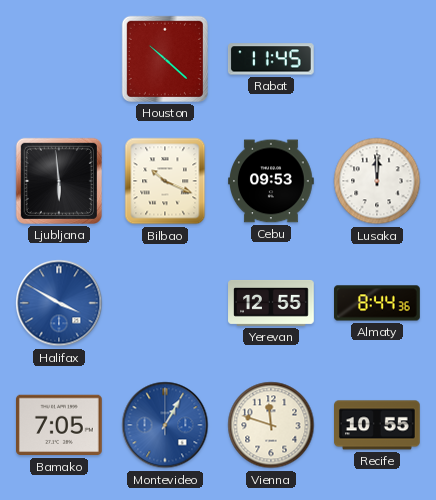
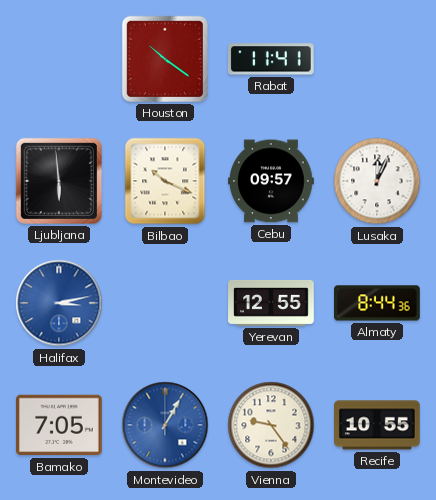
Houston: 10:22 -> 10:21
Rabat: 11:45 -> 11:41
Cebu: 09:53 -> 09:57
Lusaka: 12:00 -> 12:04
Halifax: 3:50 -> 3:13
Vienna: 11:48 -> 9:24
